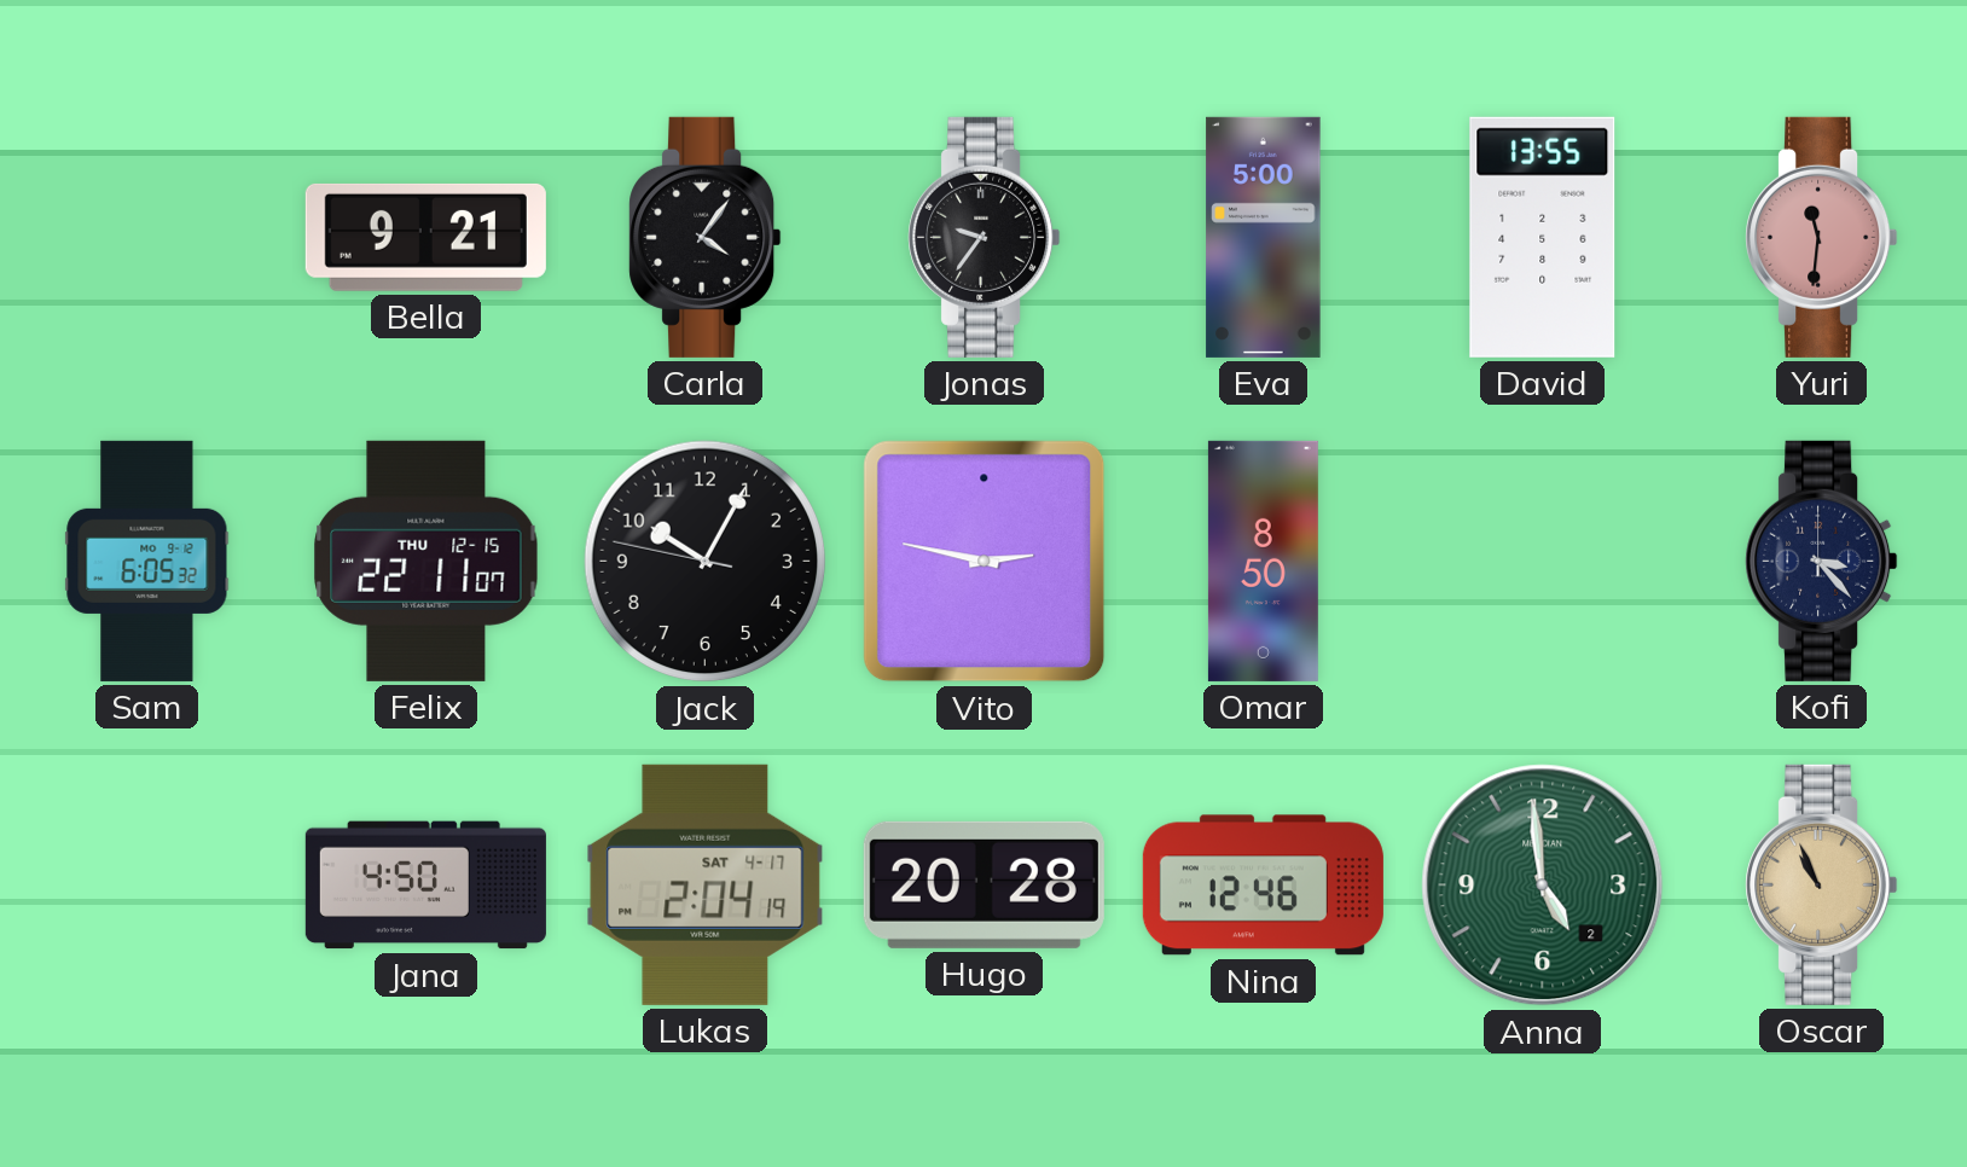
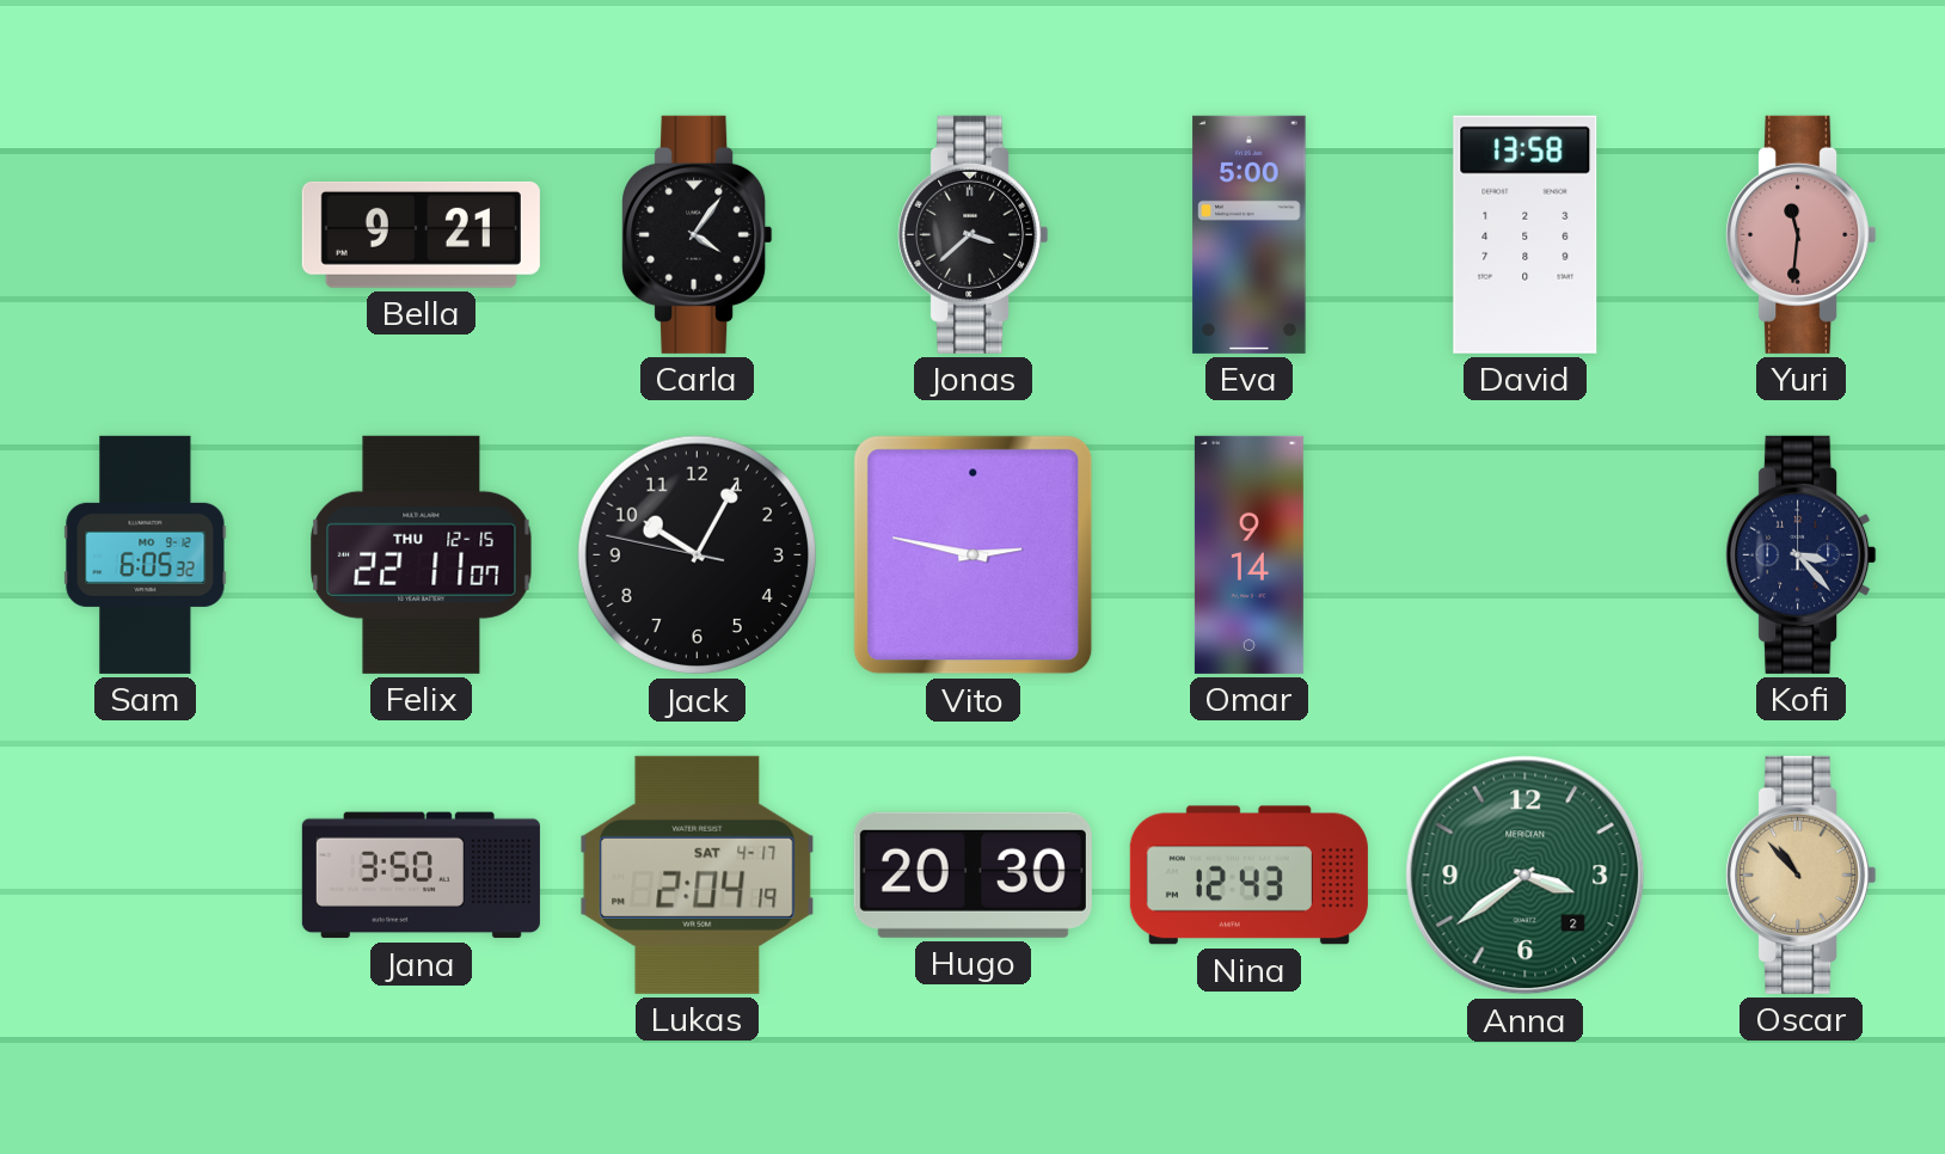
Jonas: 9:36 -> 3:38
David: 13:55 -> 13:58
Omar: 8:50 -> 9:14
Jana: 4:50 -> 3:50
Hugo: 20:28 -> 20:30
Nina: 12:46 -> 12:43
Anna: 4:59 -> 3:39
Oscar: 10:56 -> 10:53
